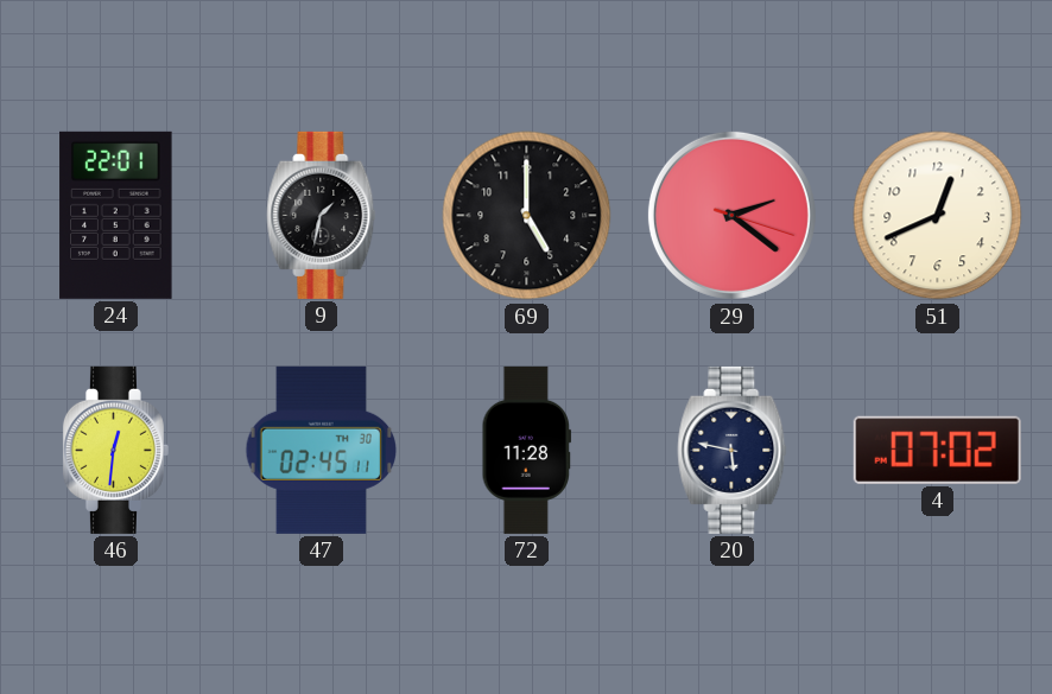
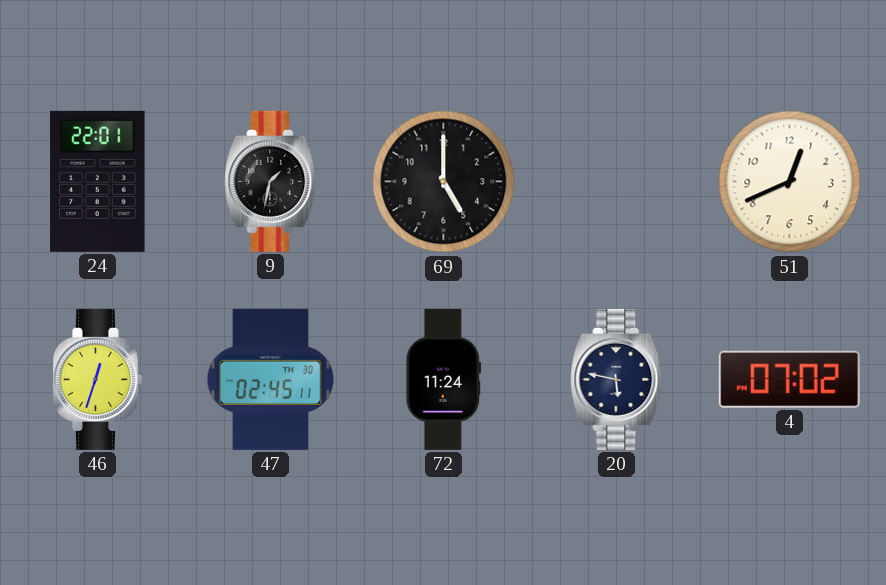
29: 2:21 -> none
46: 12:31 -> 12:33
72: 11:28 -> 11:24
